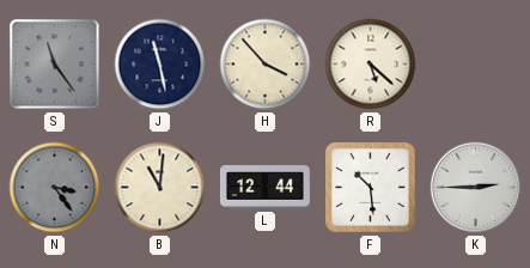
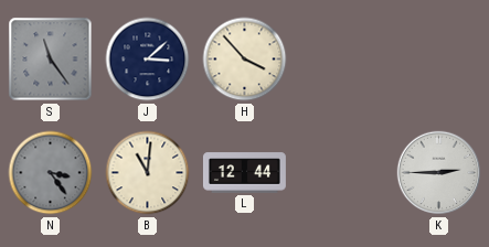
J: 11:28 -> 3:08
R: 5:22 -> none
F: 10:29 -> none
